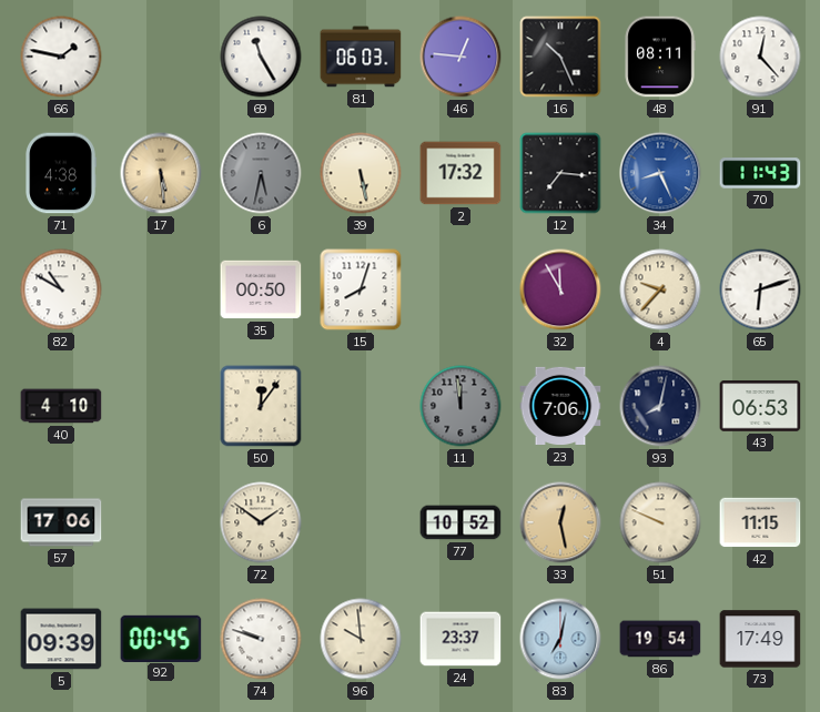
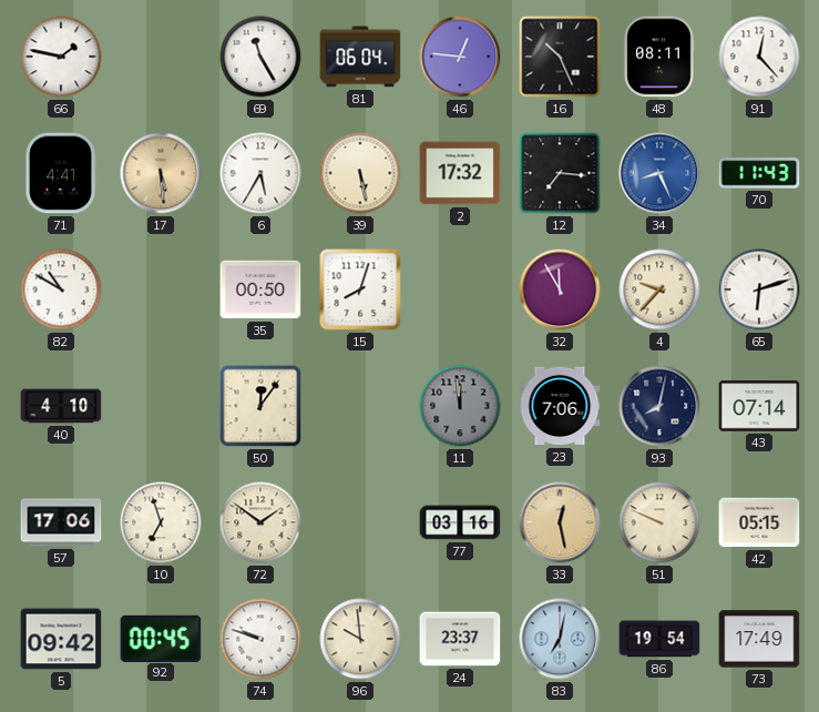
81: 06:03 -> 06:04
71: 4:38 -> 4:41
6: 5:32 -> 5:35
6 dial: grey -> white
43: 06:53 -> 07:14
10: none -> 6:57
77: 10:52 -> 03:16
42: 11:15 -> 05:15
5: 09:39 -> 09:42
